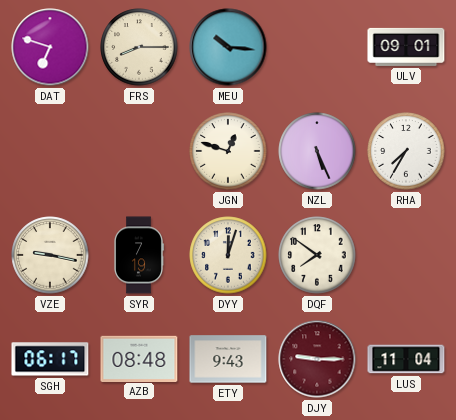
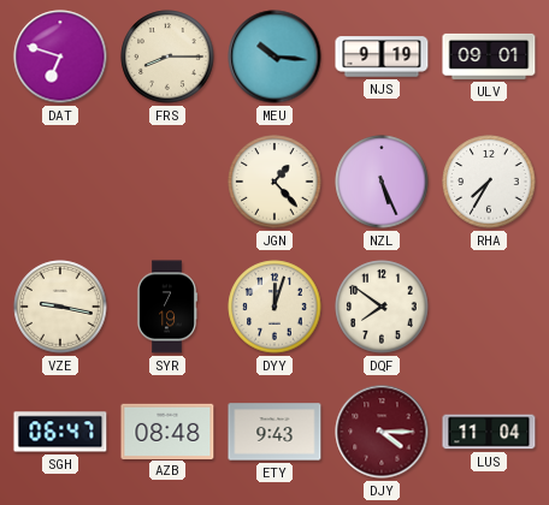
NJS: none -> 9:19
JGN: 12:48 -> 1:23
SGH: 06:17 -> 06:47
DJY: 9:15 -> 4:15
